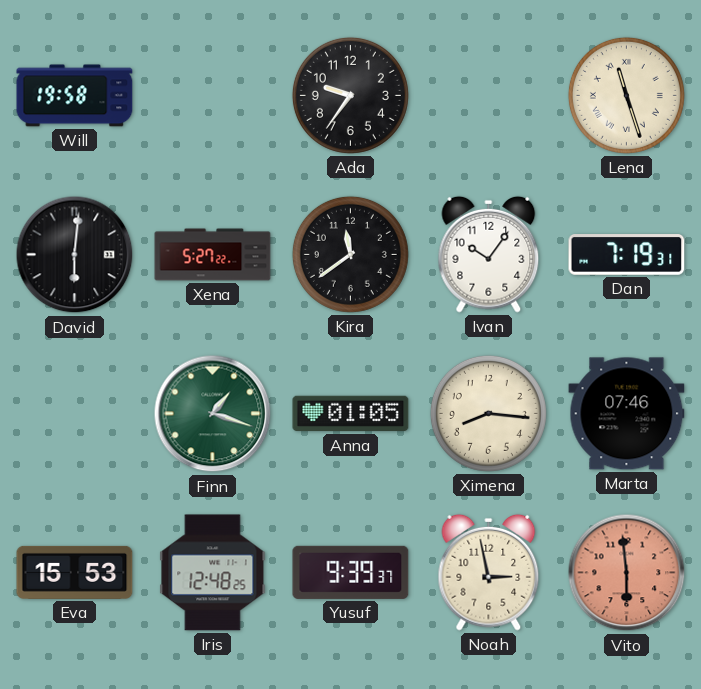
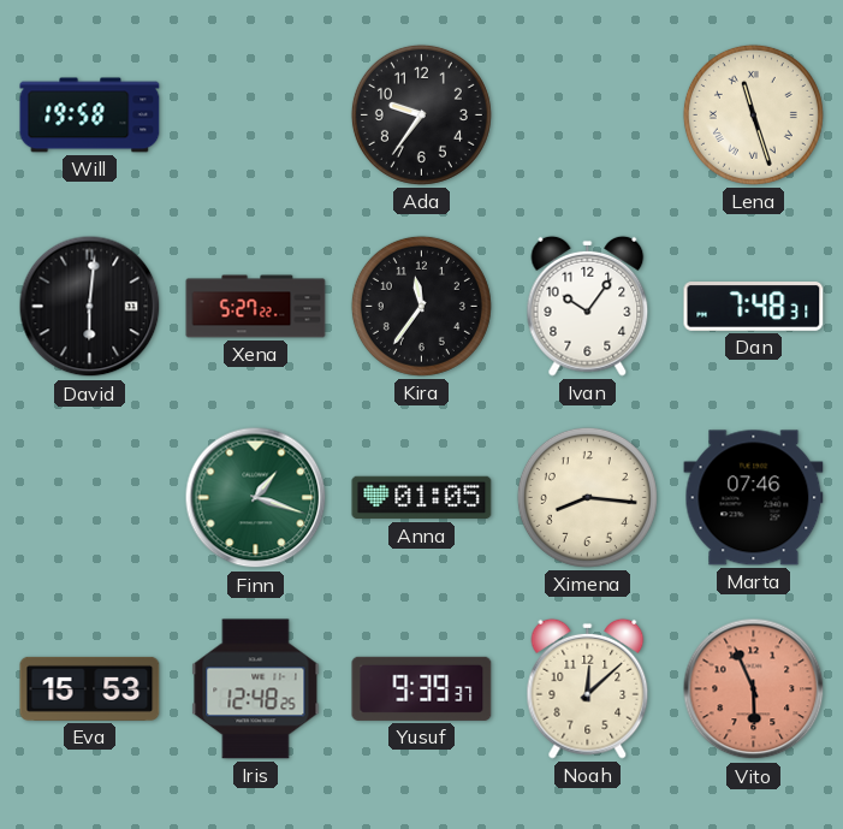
Kira: 11:39 -> 11:36
Dan: 7:19 -> 7:48
Noah: 2:58 -> 12:08
Vito: 5:59 -> 5:56
